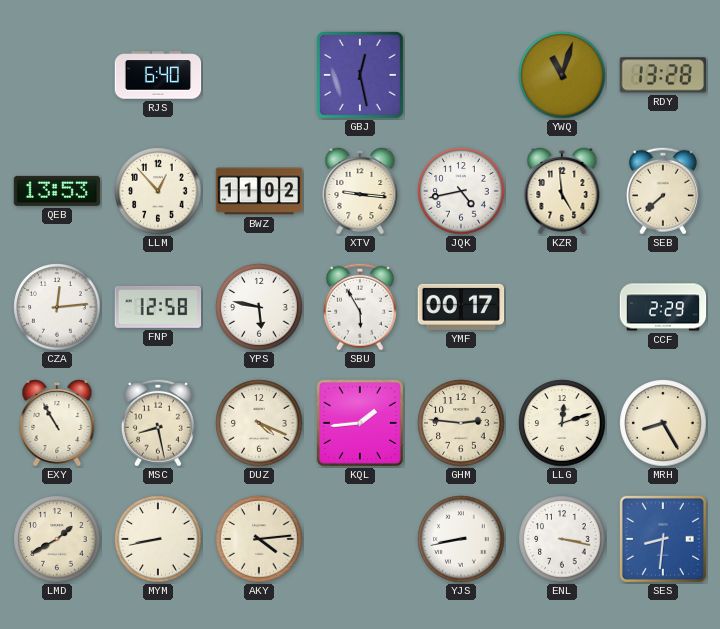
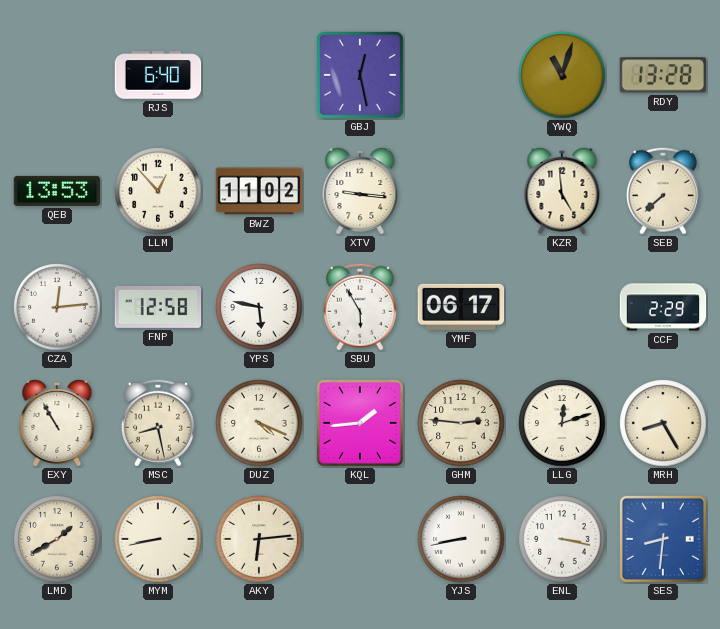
JQK: 4:43 -> none
YMF: 00:17 -> 06:17
AKY: 4:14 -> 6:14
